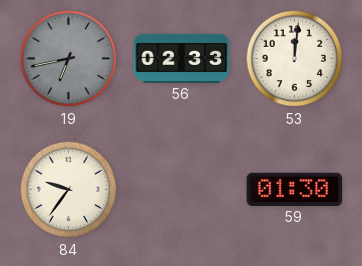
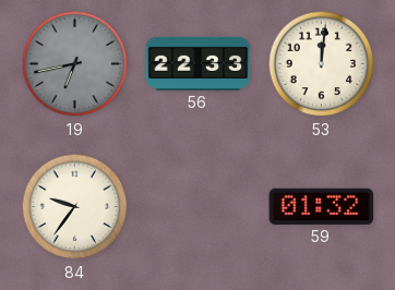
56: 02:33 -> 22:33
59: 01:30 -> 01:32
